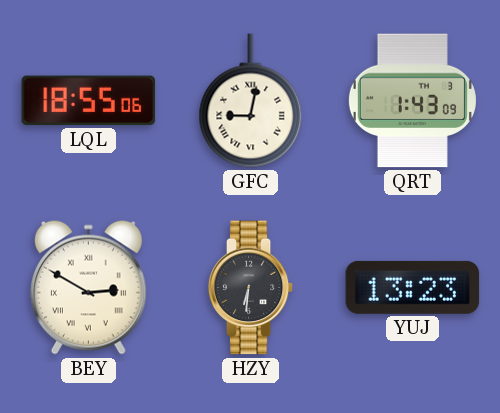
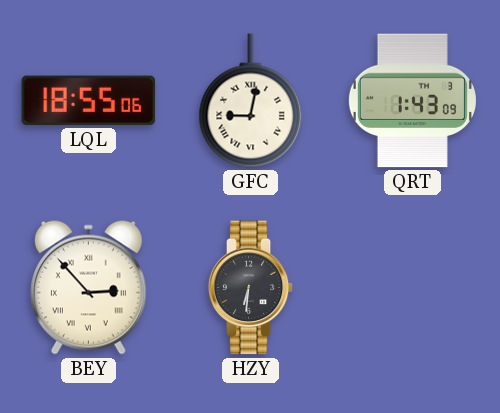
BEY: 2:50 -> 2:53
YUJ: 13:23 -> none
